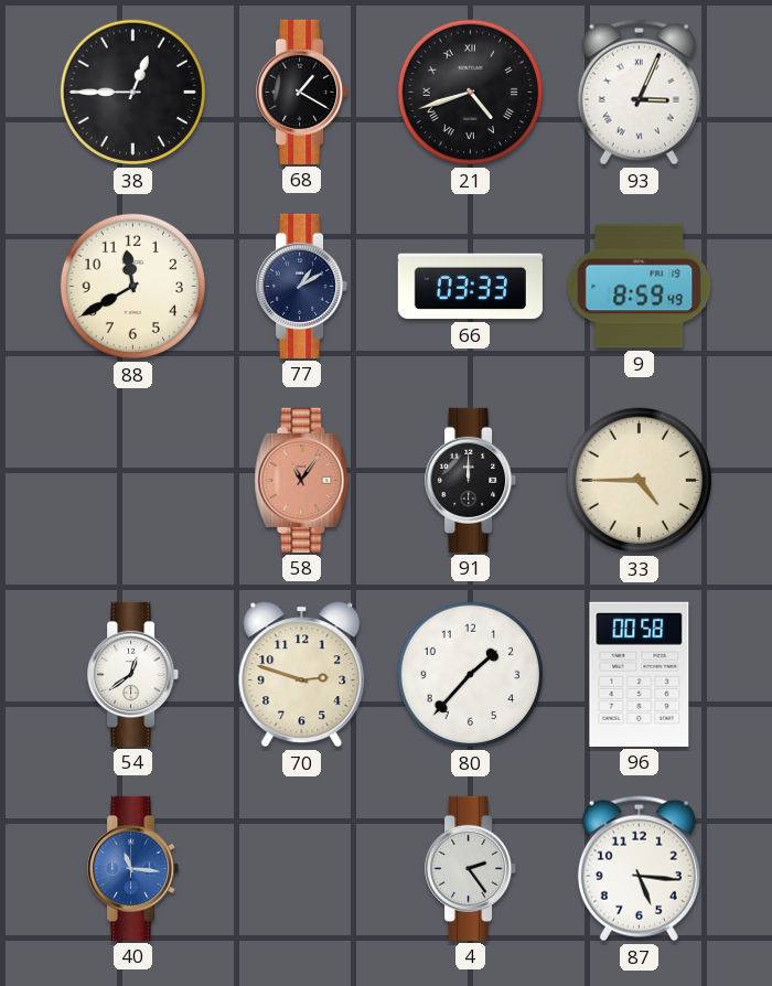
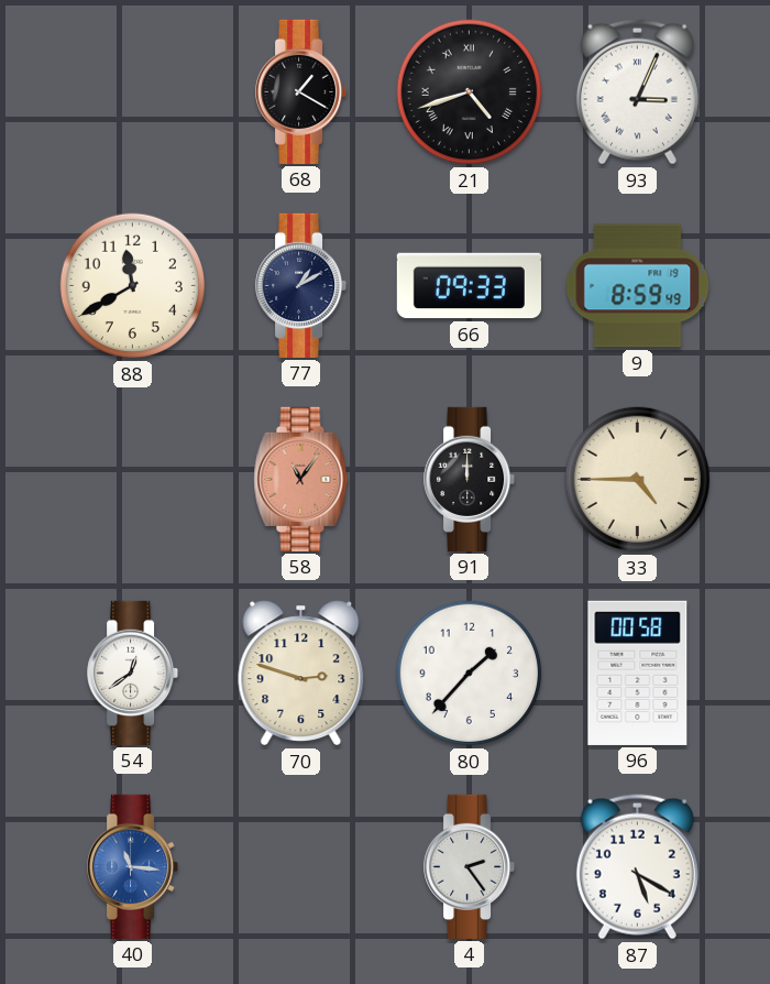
38: 12:45 -> none
66: 03:33 -> 09:33
87: 5:16 -> 5:20
